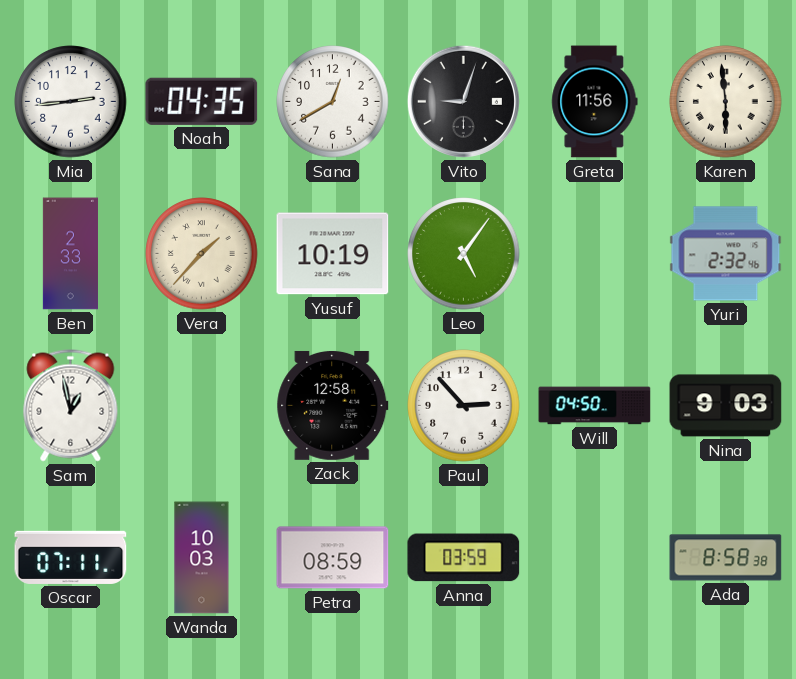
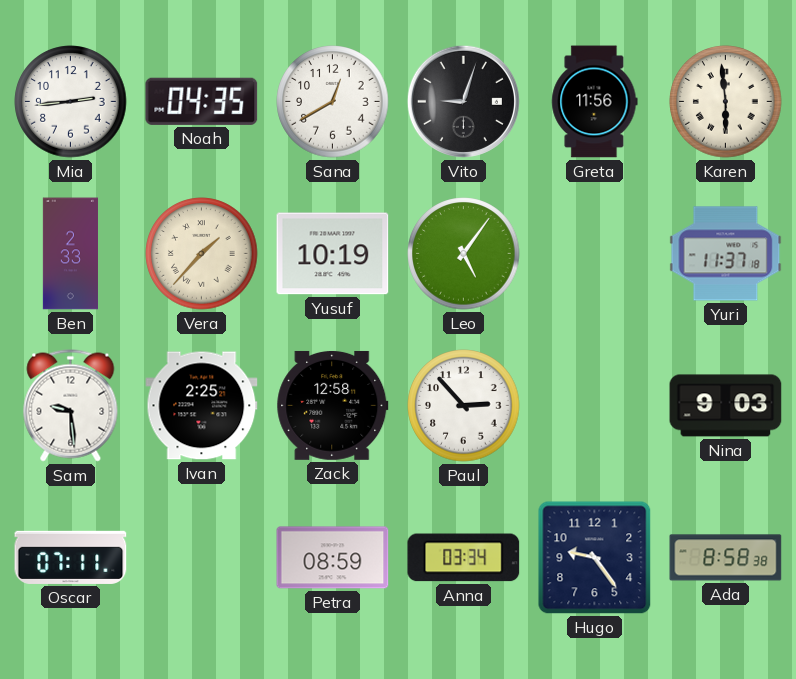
Yuri: 2:32 -> 11:37
Sam: 12:58 -> 9:29
Ivan: none -> 2:25
Will: 04:50 -> none
Wanda: 10:03 -> none
Anna: 03:59 -> 03:34
Hugo: none -> 9:24
